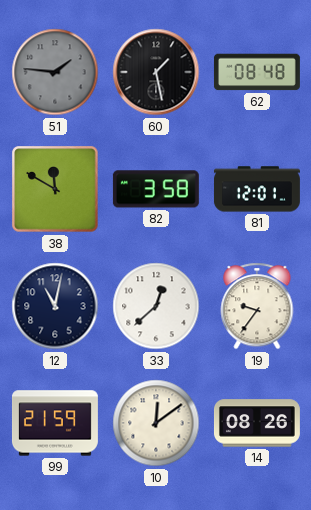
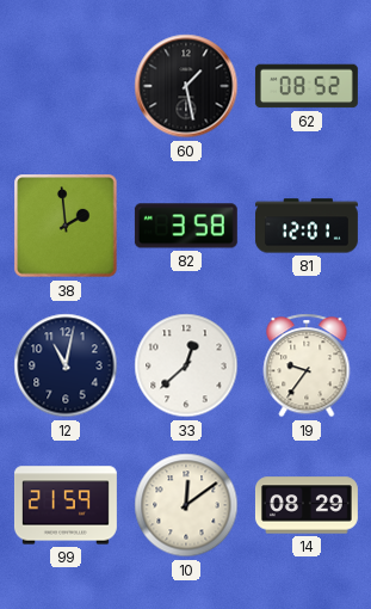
51: 1:46 -> none
62: 08:48 -> 08:52
38: 11:50 -> 1:59
14: 08:26 -> 08:29
